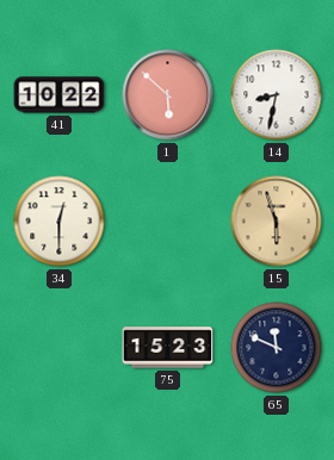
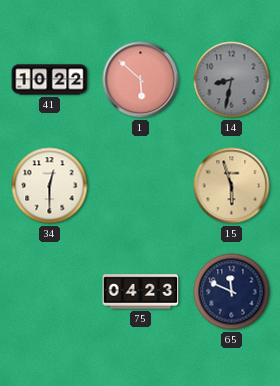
14 dial: white -> grey
75: 15:23 -> 04:23
